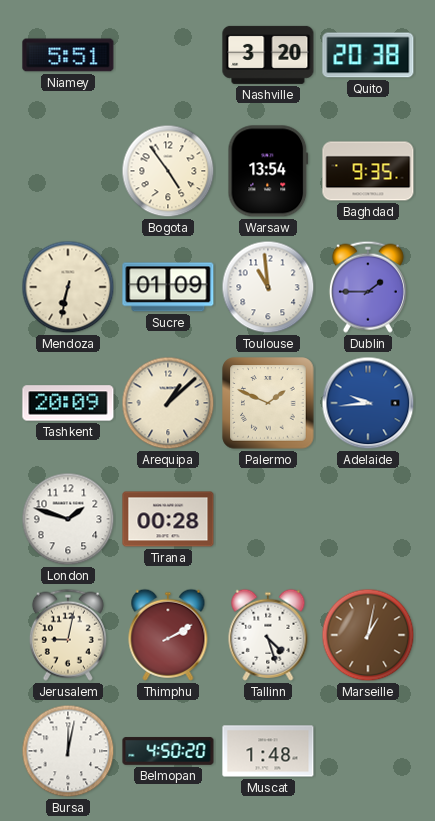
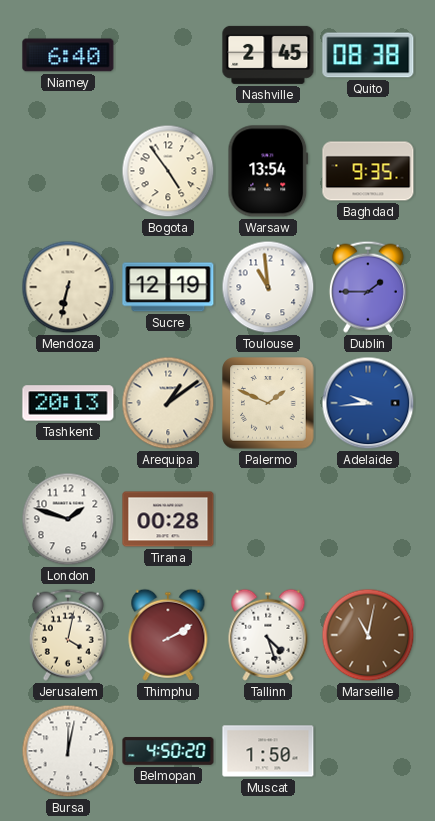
Niamey: 5:51 -> 6:40
Nashville: 3:20 -> 2:45
Quito: 20:38 -> 08:38
Sucre: 01:09 -> 12:19
Tashkent: 20:09 -> 20:13
Arequipa: 1:08 -> 1:09
Jerusalem: 9:02 -> 4:02
Marseille: 1:02 -> 11:02
Muscat: 1:48 -> 1:50
